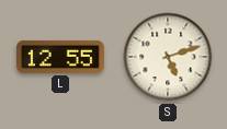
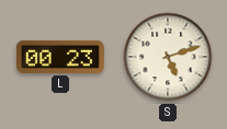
L: 12:55 -> 00:23
